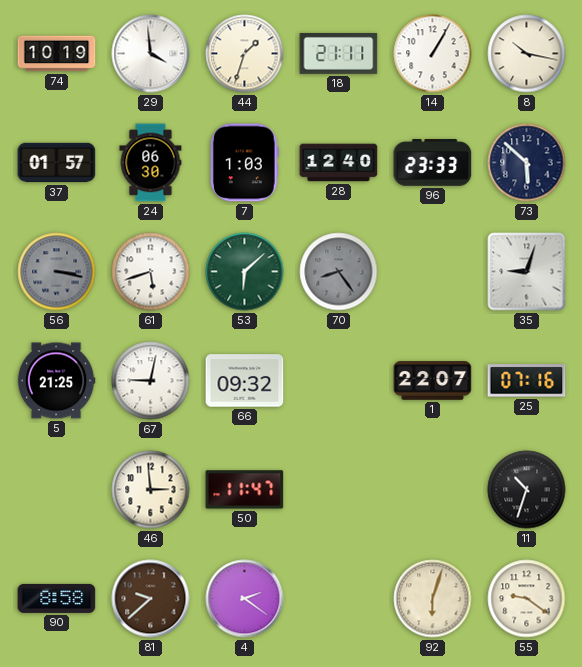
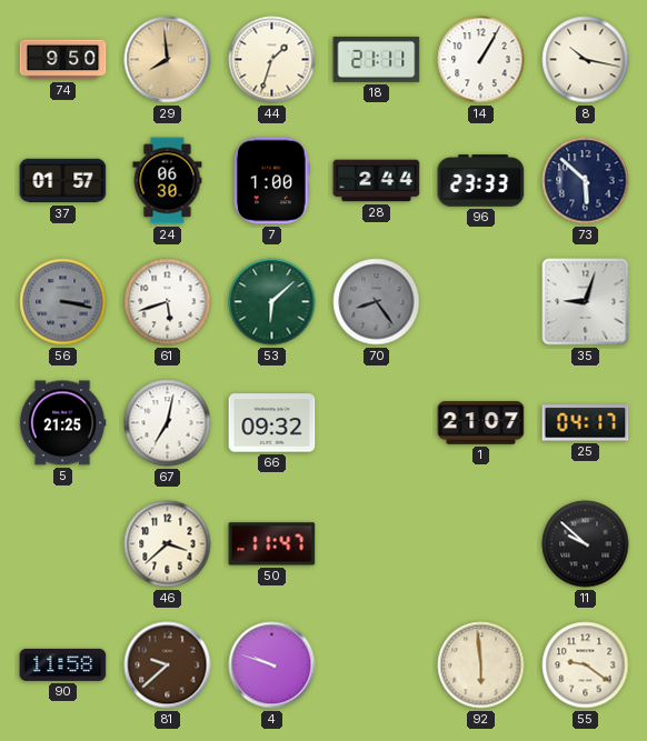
74: 10:19 -> 9:50
29: 3:59 -> 7:59
29 dial: white -> champagne
7: 1:03 -> 1:00
28: 12:40 -> 2:44
67: 9:02 -> 7:02
1: 22:07 -> 21:07
25: 07:16 -> 04:17
46: 2:59 -> 3:38
11: 10:33 -> 9:52
90: 8:58 -> 11:58
4: 2:21 -> 9:48
92: 6:03 -> 5:59
